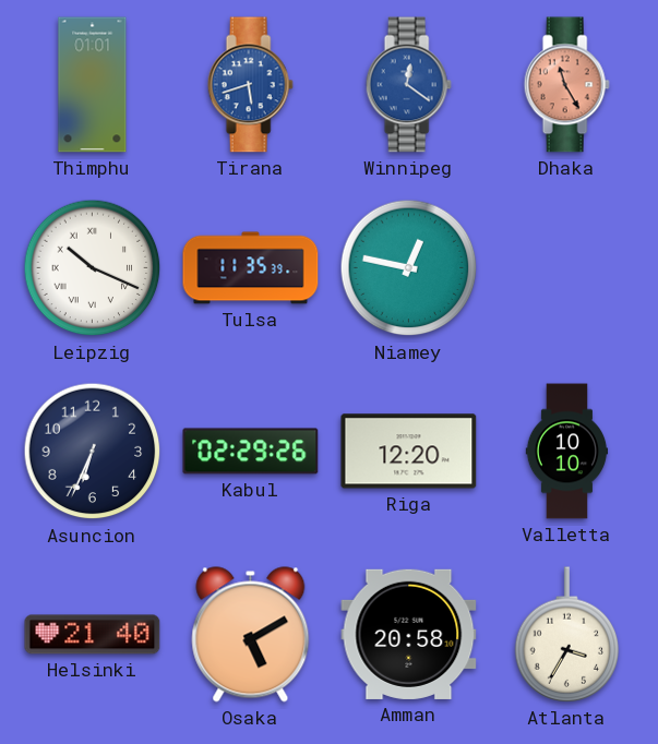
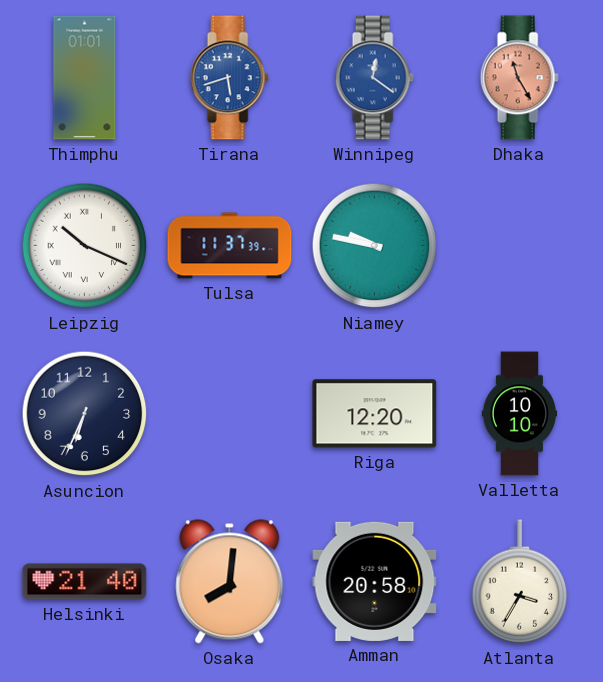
Tulsa: 11:35 -> 11:37
Niamey: 12:47 -> 9:47
Kabul: 02:29 -> none
Osaka: 5:10 -> 8:01
